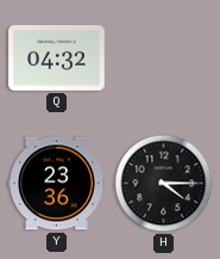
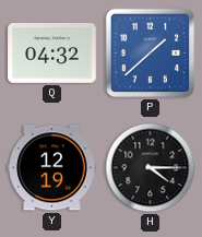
P: none -> 1:38
Y: 23:36 -> 12:19
